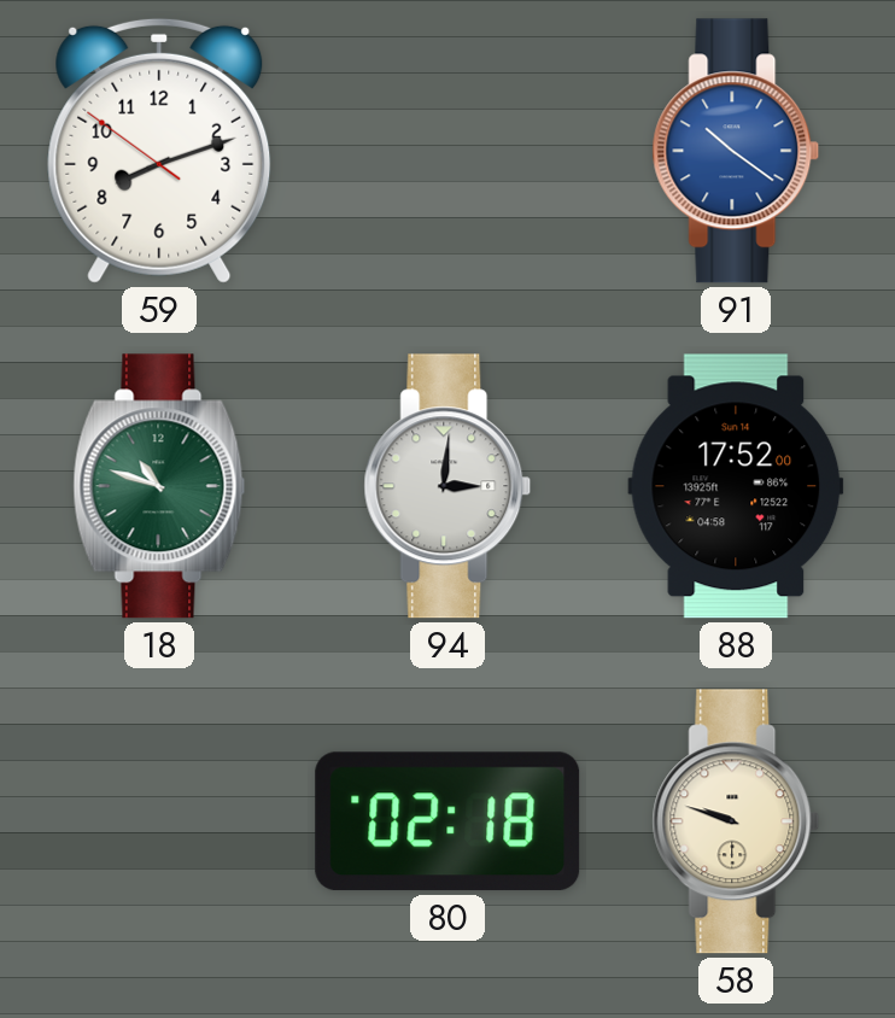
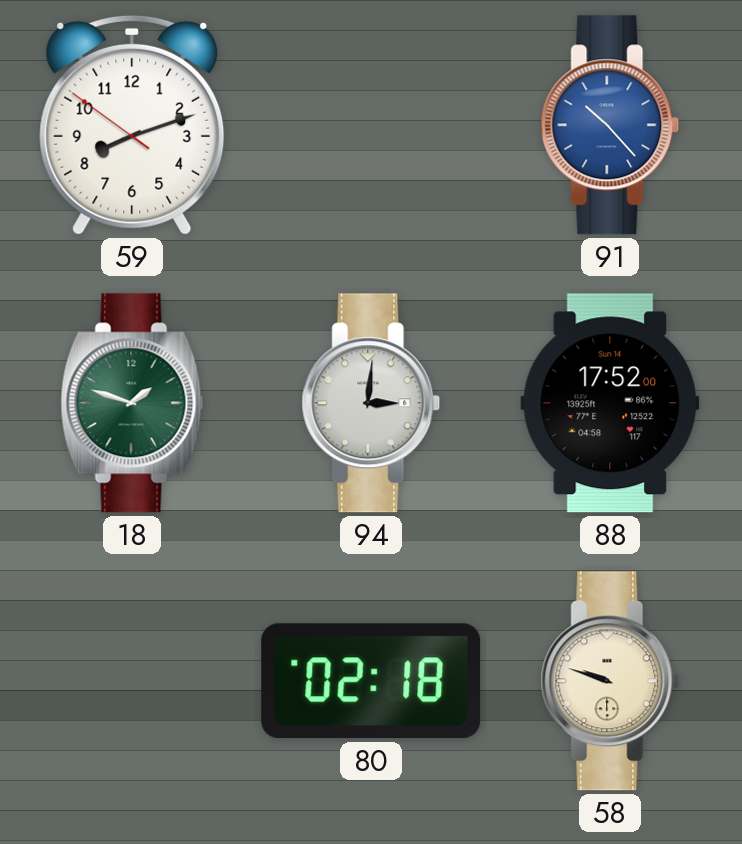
91: 10:21 -> 10:23
18: 10:48 -> 1:48
